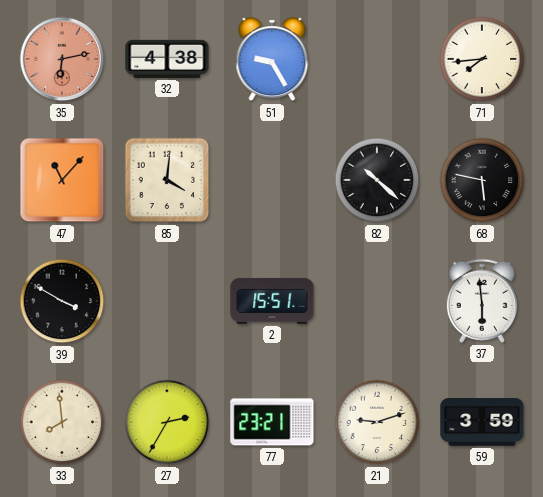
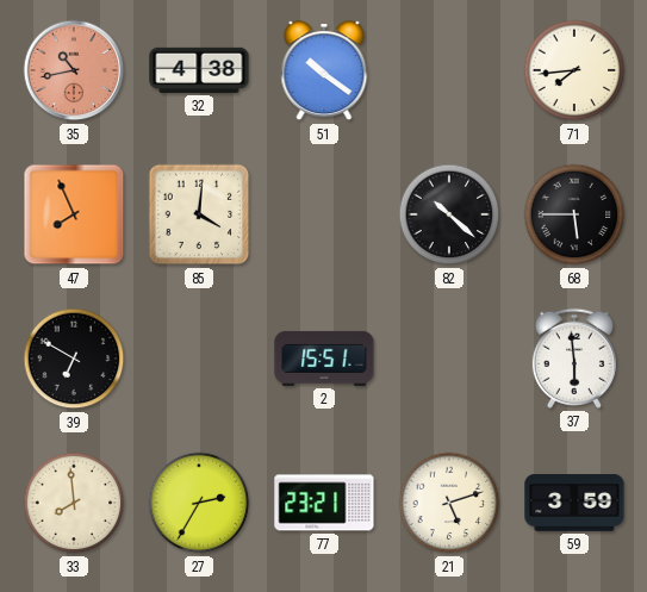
35: 6:13 -> 10:43
51: 9:25 -> 10:21
47: 11:07 -> 7:56
68: 5:47 -> 5:45
39: 3:50 -> 6:50
21: 9:12 -> 5:12
